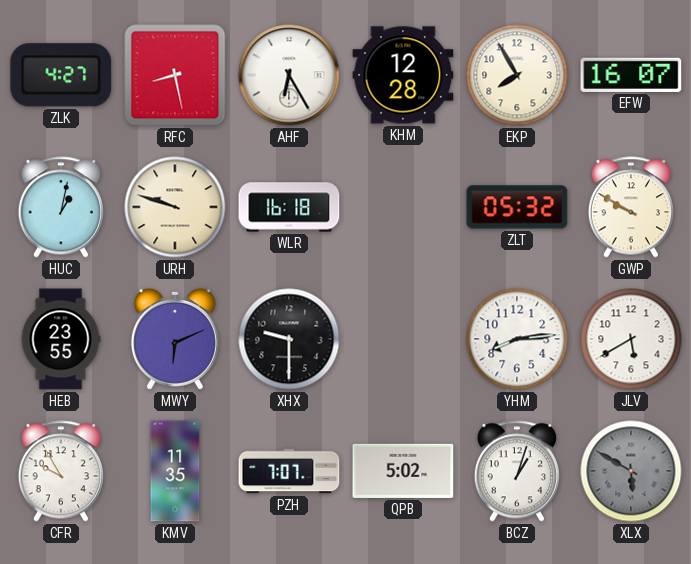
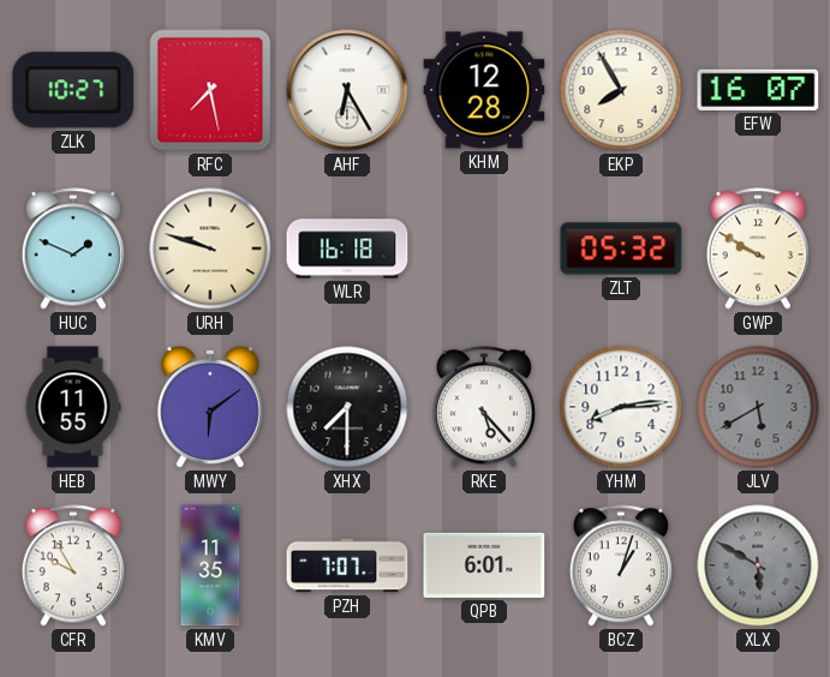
ZLK: 4:27 -> 10:27
RFC: 8:28 -> 7:28
HUC: 1:02 -> 1:49
HEB: 23:55 -> 11:55
MWY: 6:11 -> 6:09
XHX: 9:30 -> 7:30
RKE: none -> 5:23
JLV dial: white -> grey
QPB: 5:02 -> 6:01
